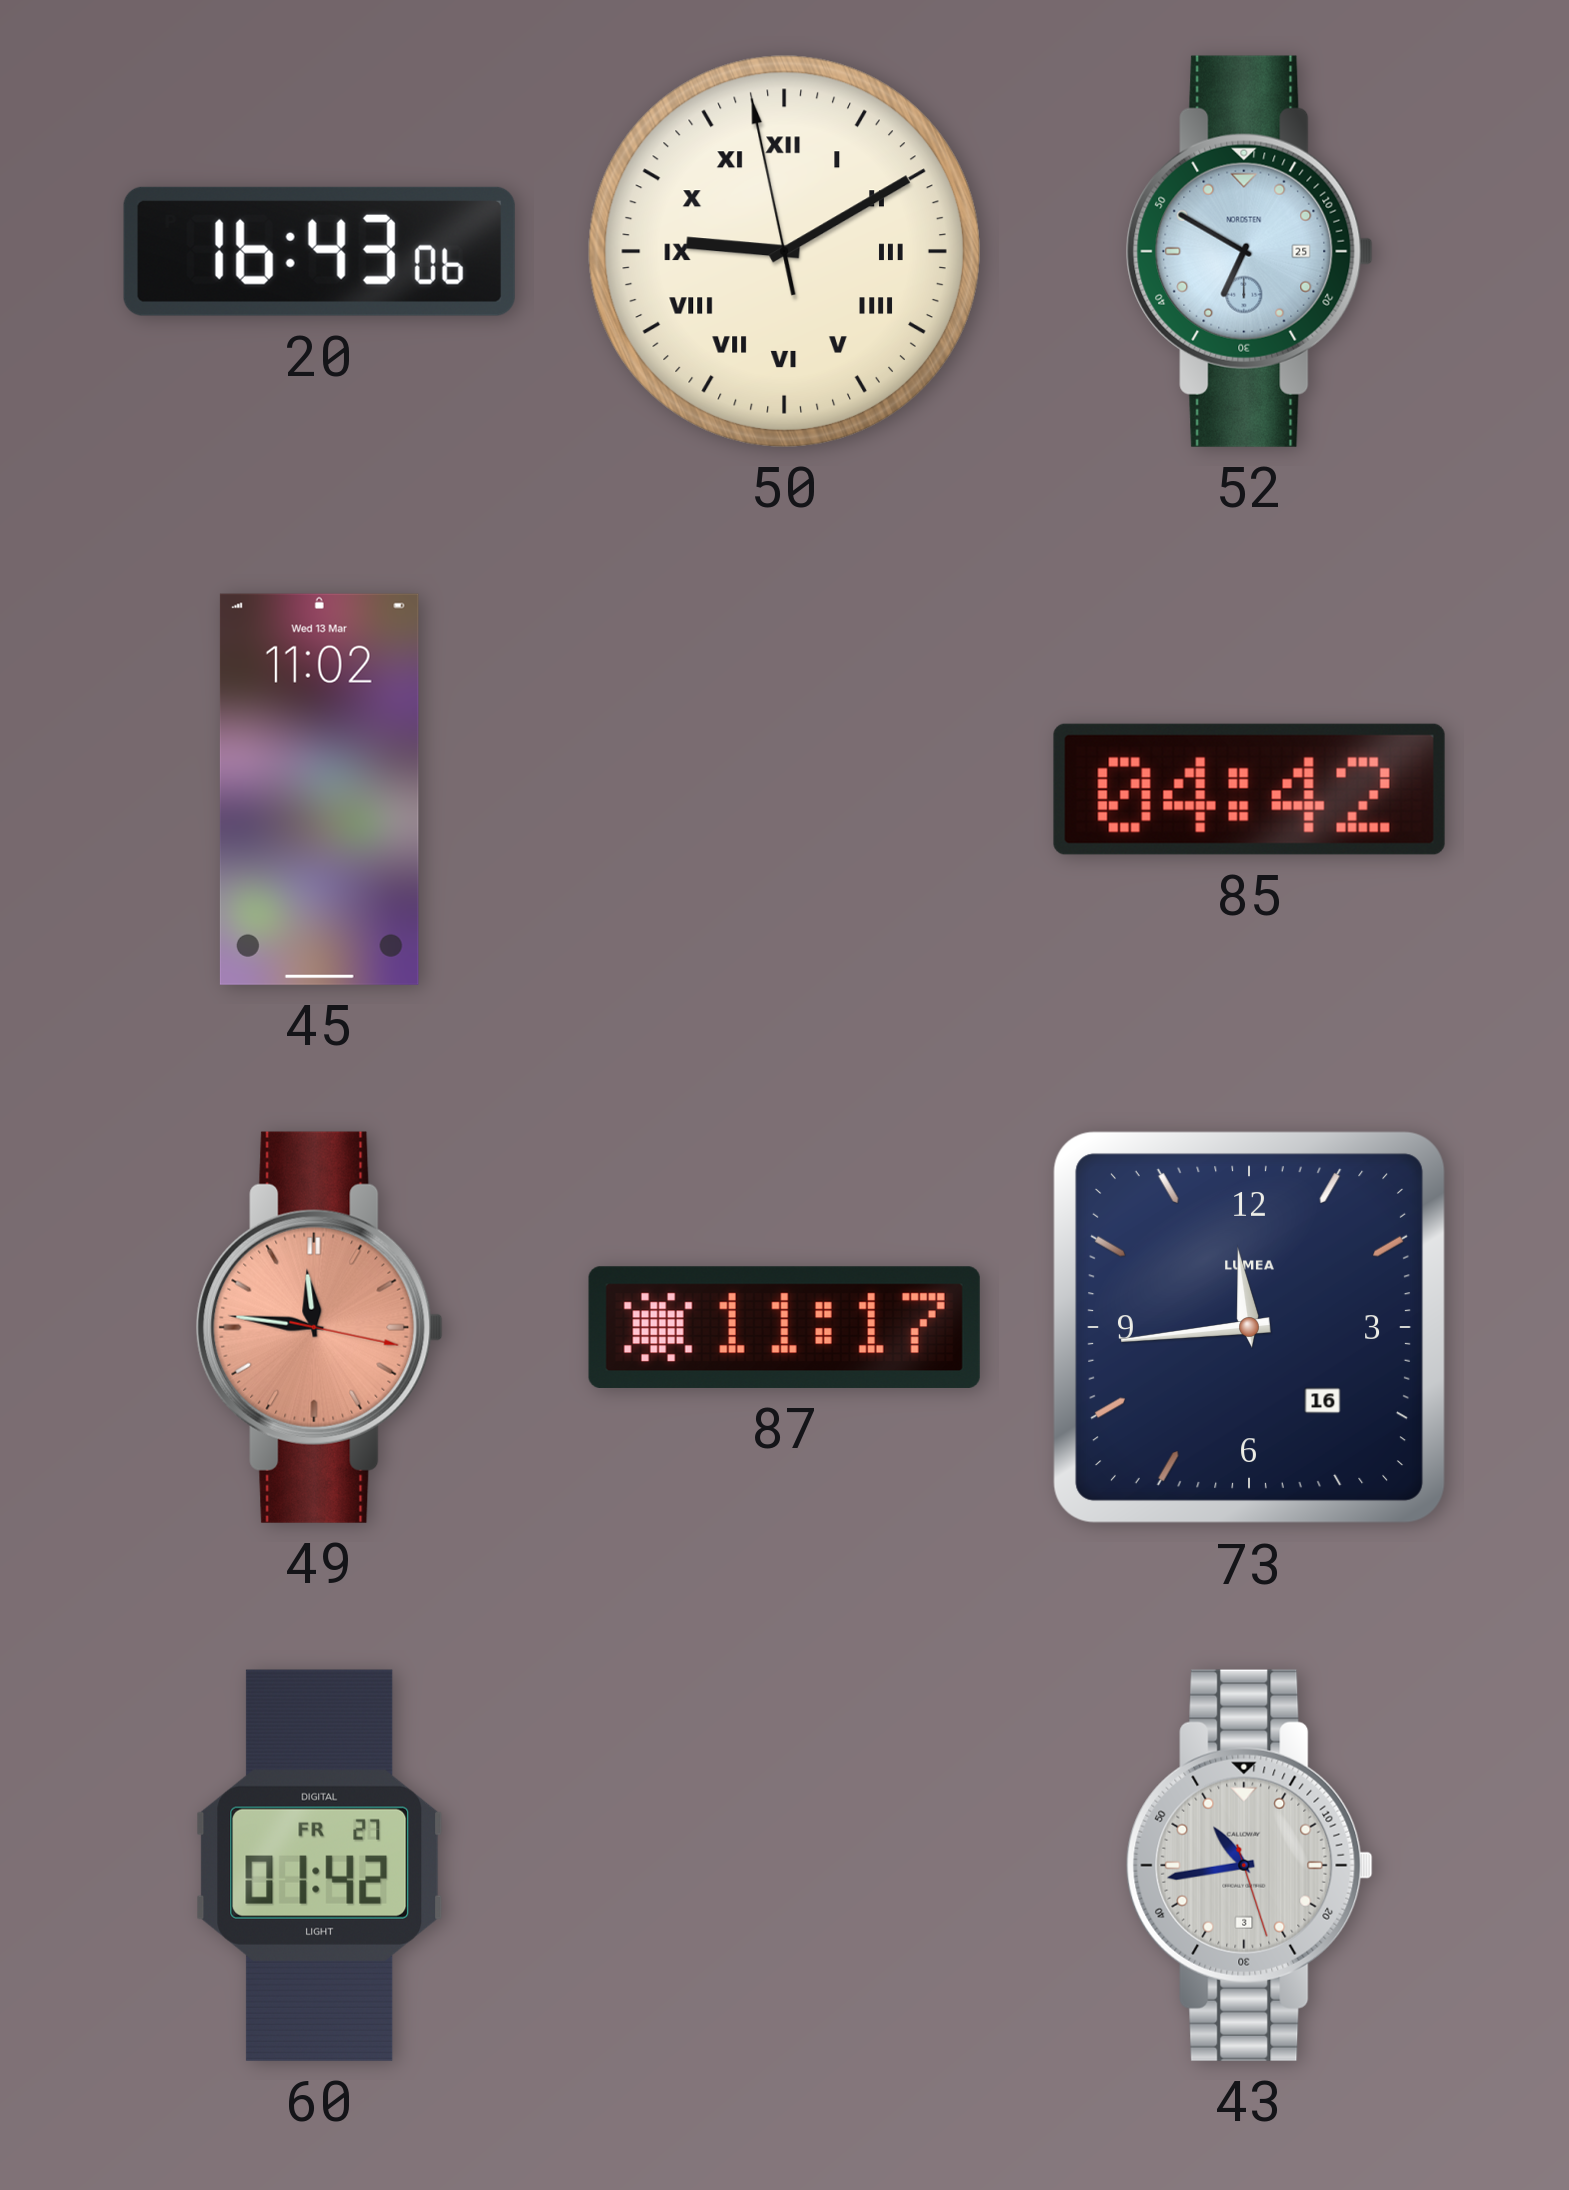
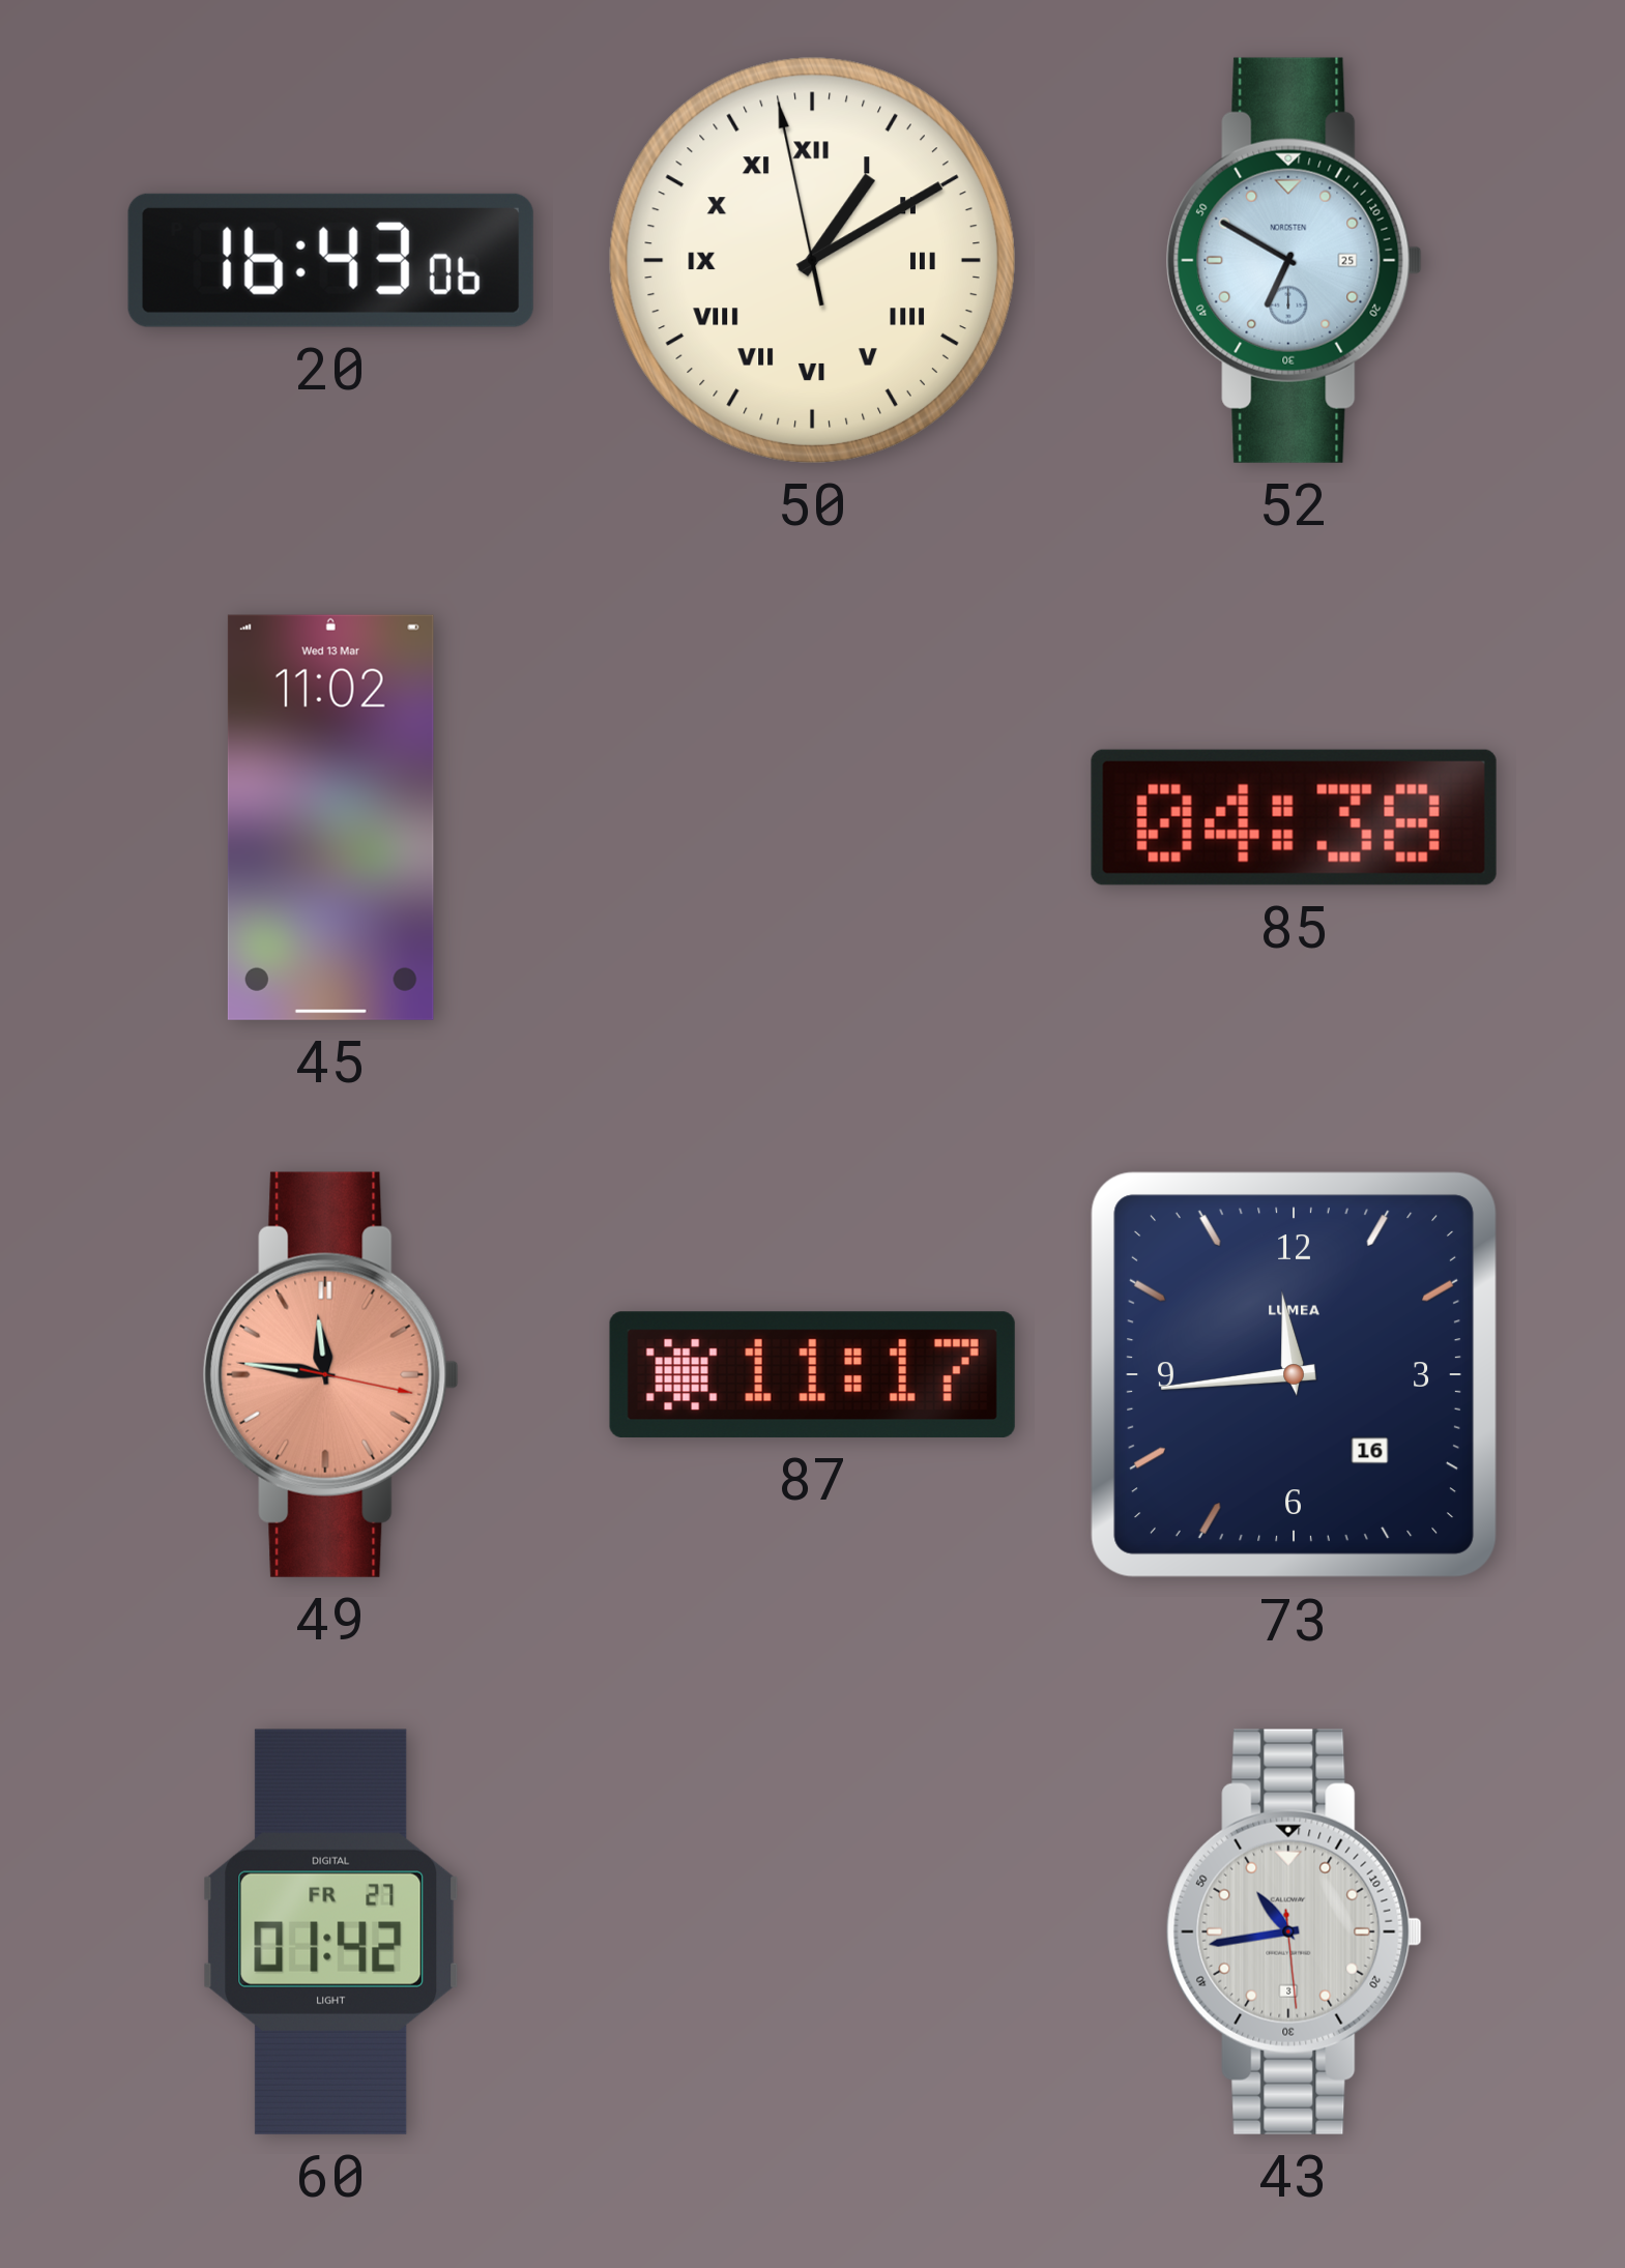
50: 9:09 -> 1:09
85: 04:42 -> 04:38
43: 10:43:27 -> 10:43:29
